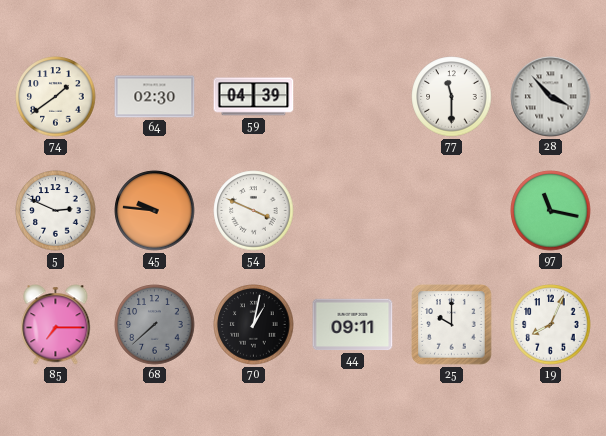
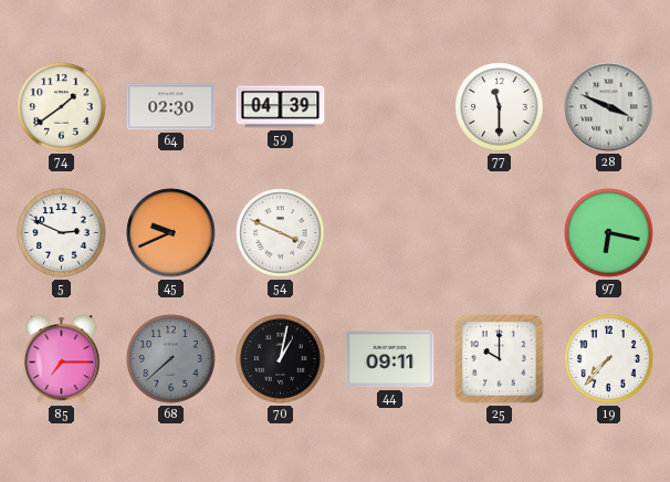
28: 3:53 -> 3:49
45: 9:46 -> 9:41
97: 11:17 -> 6:17
19: 8:04 -> 7:37
